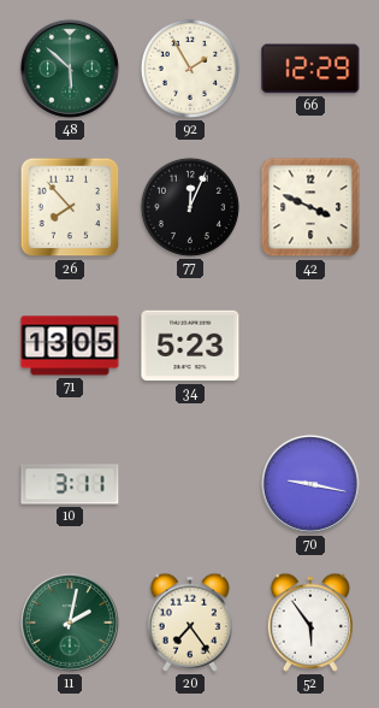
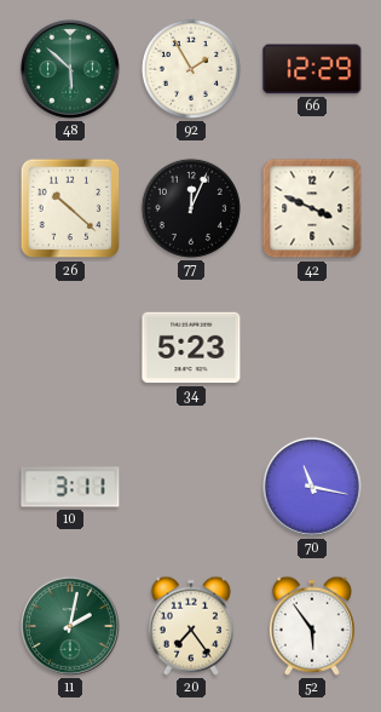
26: 7:53 -> 10:22
71: 13:05 -> none
70: 9:17 -> 11:17
